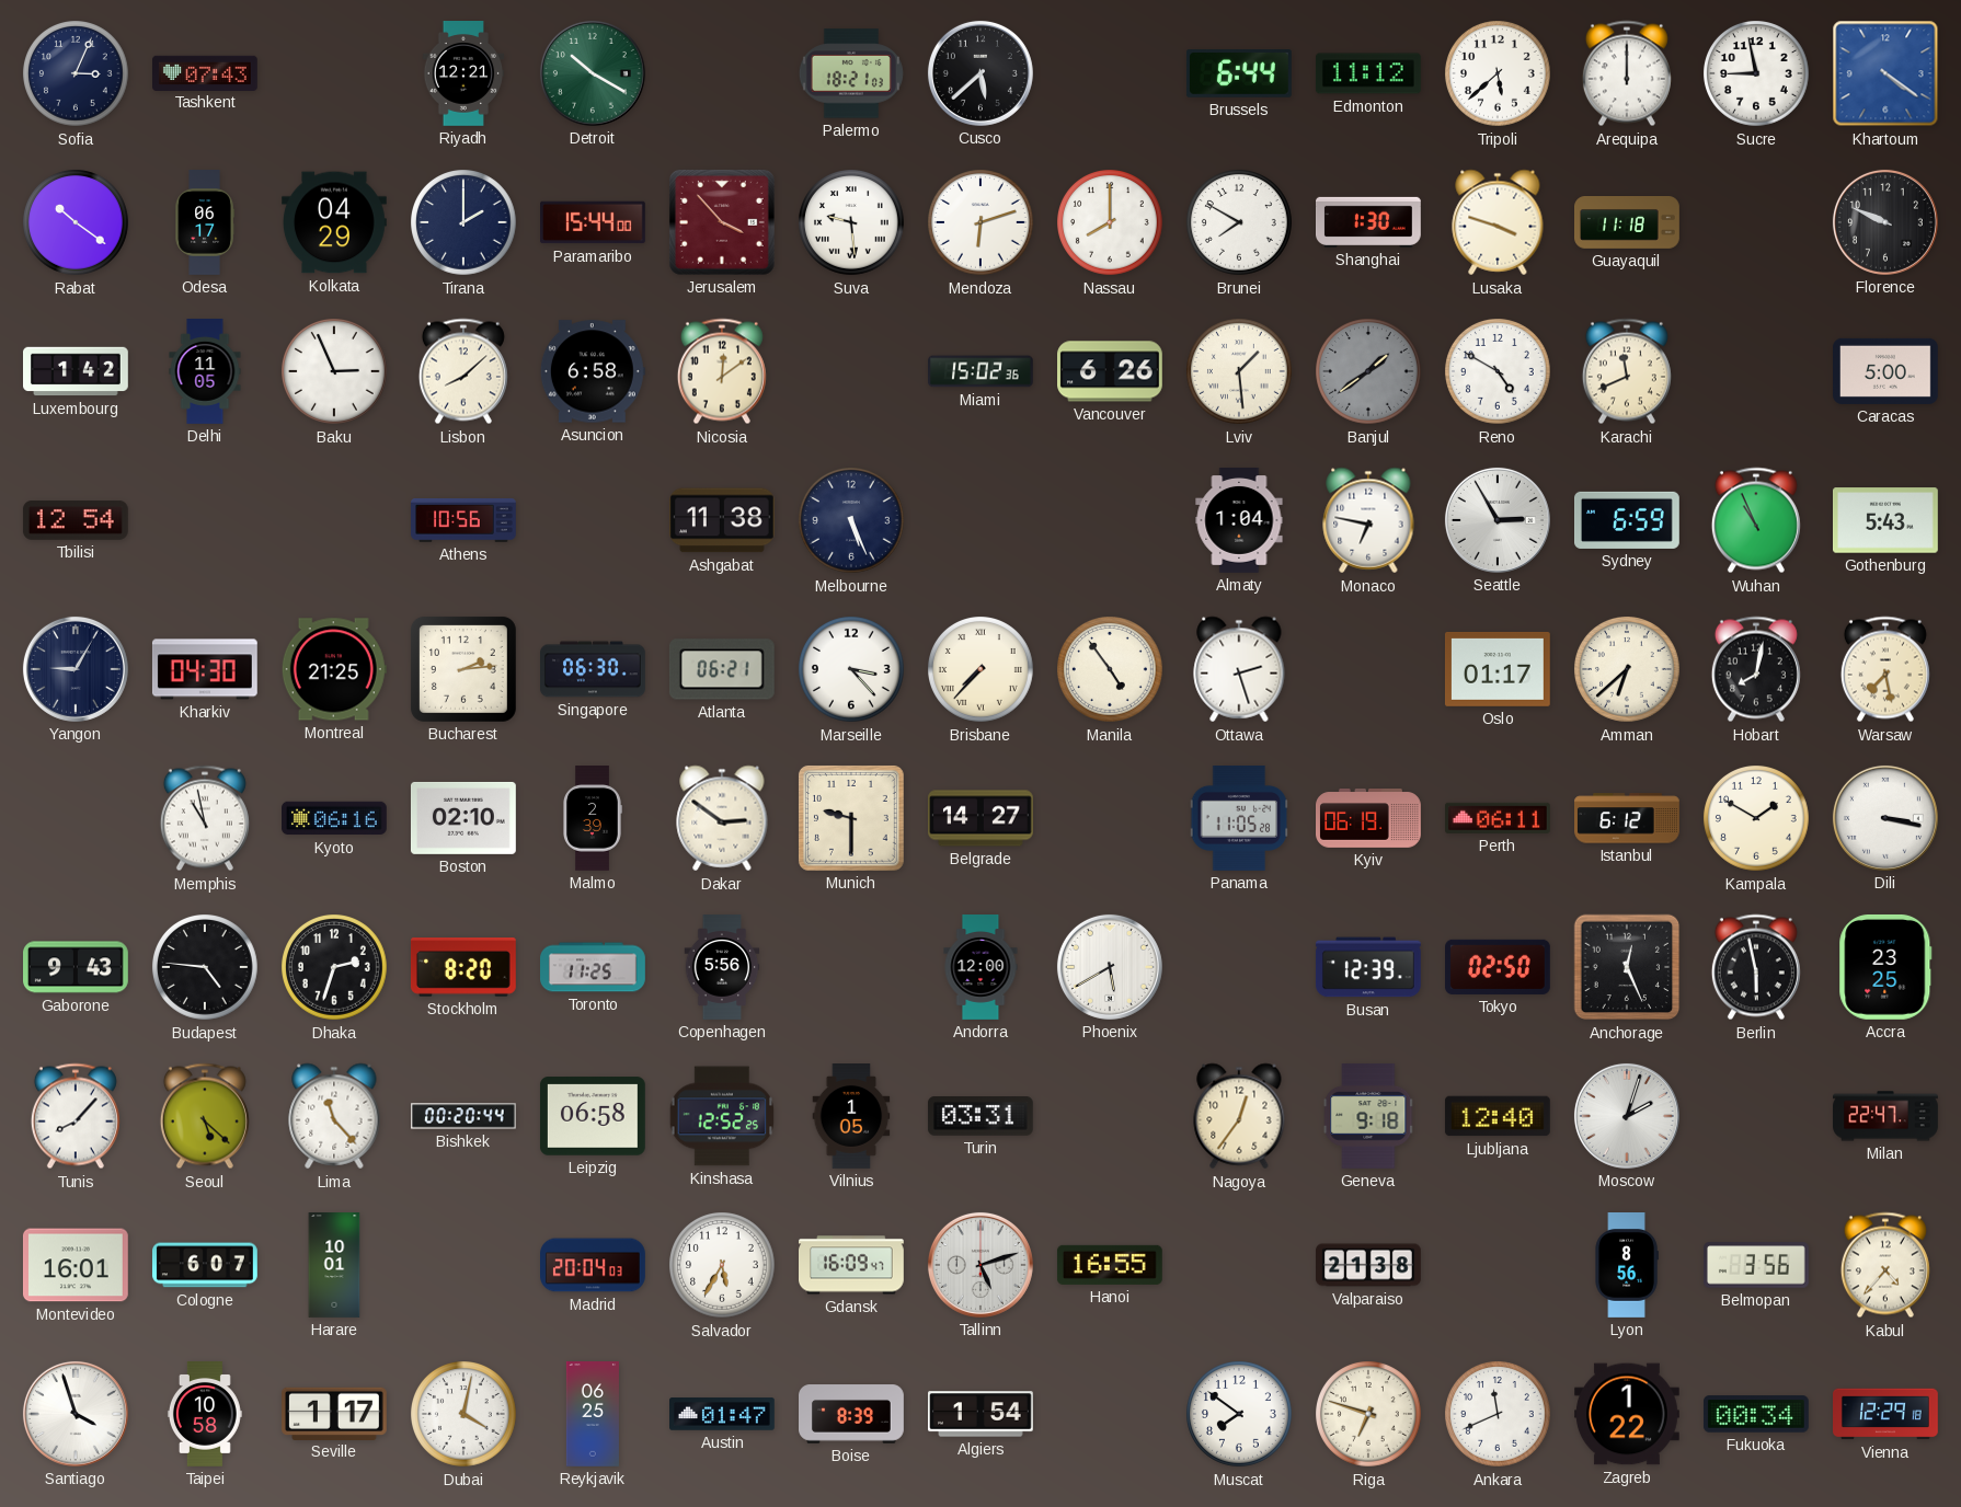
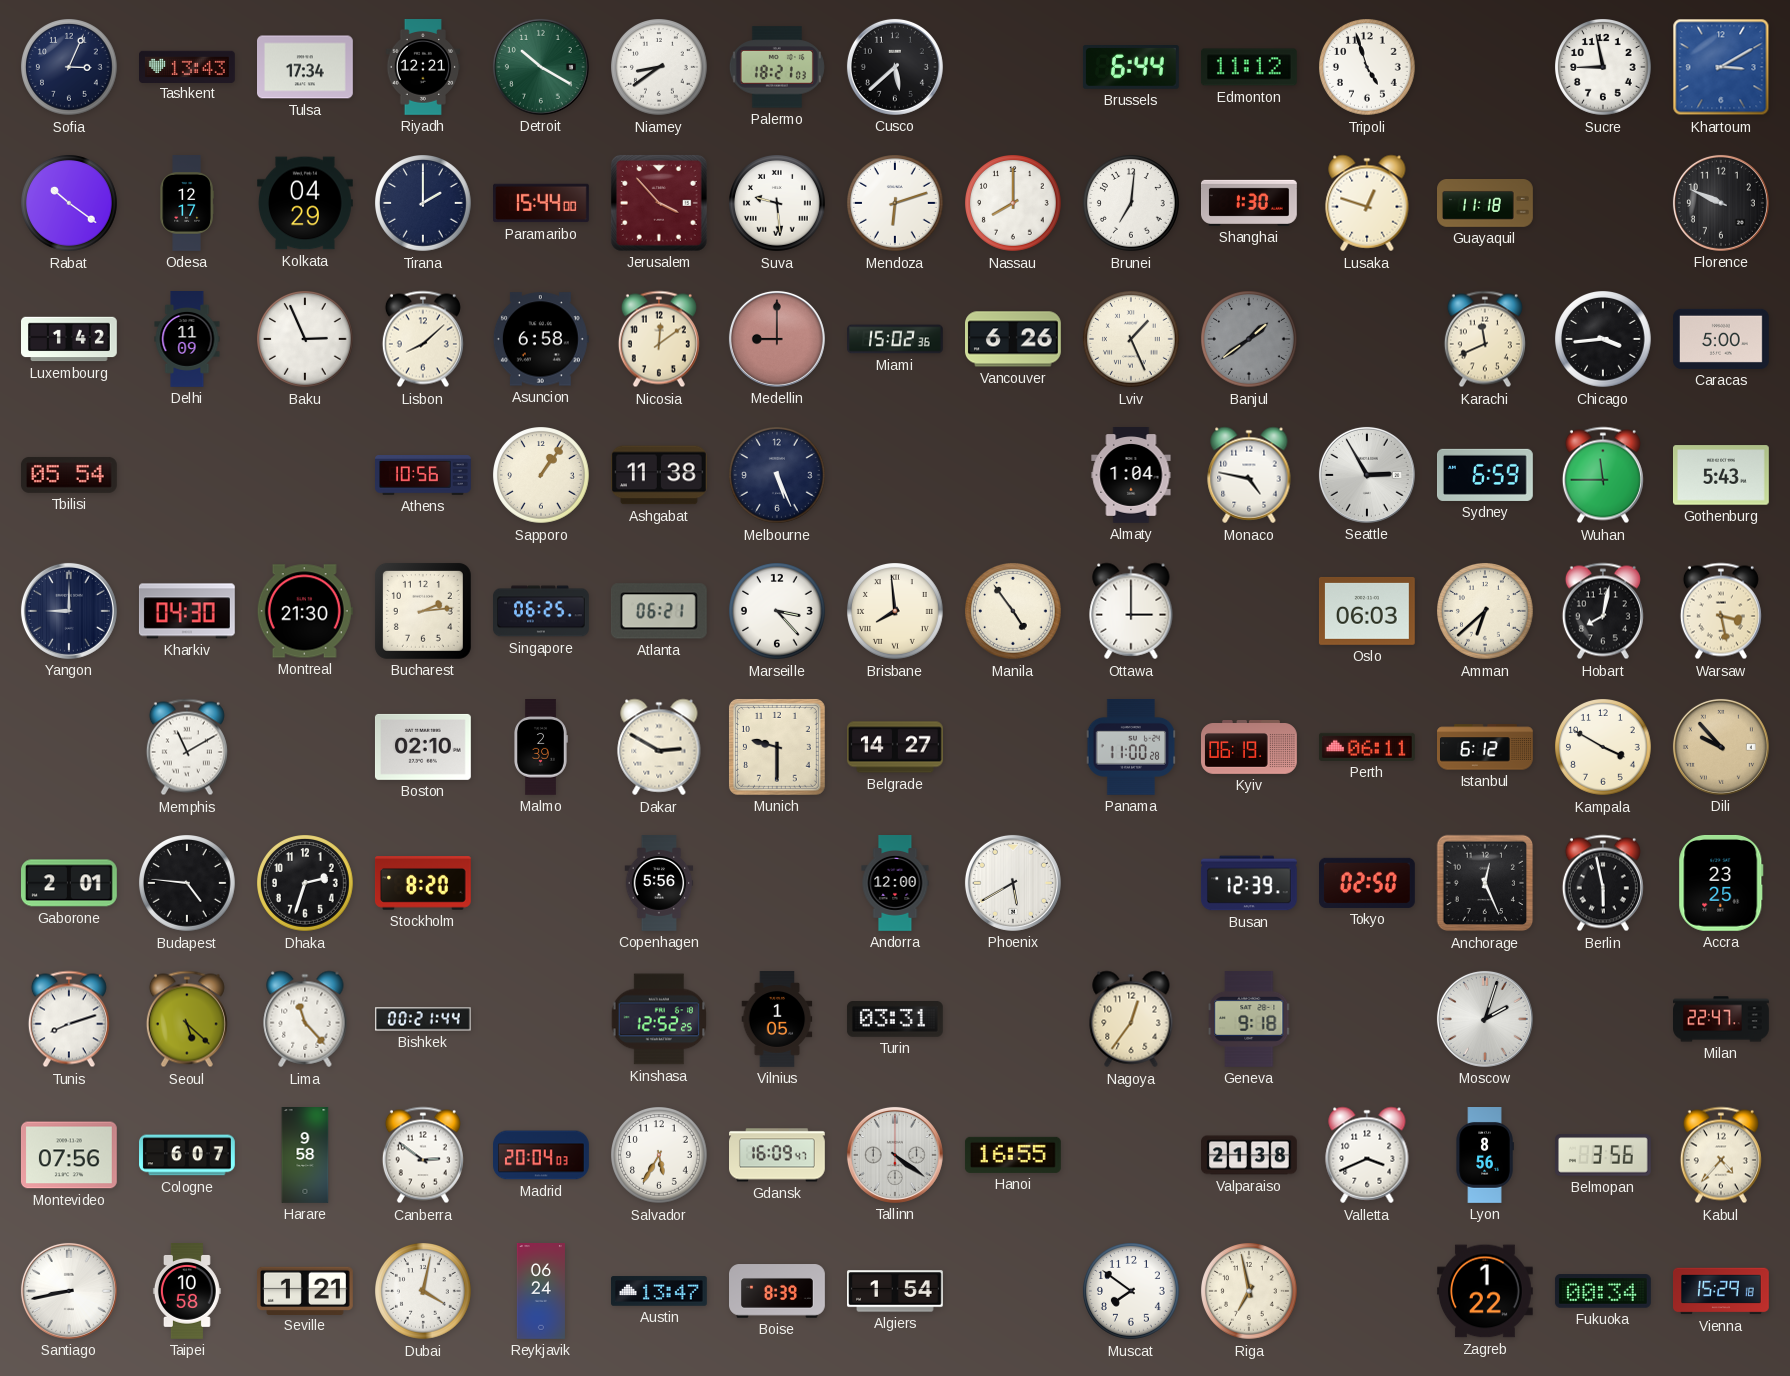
Tashkent: 07:43 -> 13:43
Tulsa: none -> 17:34
Niamey: none -> 8:39
Tripoli: 5:38 -> 4:57
Arequipa: 12:00 -> none
Khartoum: 4:21 -> 3:10
Odesa: 06:17 -> 12:17
Brunei: 7:50 -> 7:01
Lusaka: 3:48 -> 12:48
Delhi: 11:05 -> 11:09
Medellin: none -> 9:00
Lviv: 1:29 -> 1:26
Reno: 4:50 -> none
Chicago: none -> 3:44
Tbilisi: 12:54 -> 05:54
Sapporo: none -> 1:06
Monaco: 6:47 -> 4:47
Wuhan: 10:56 -> 11:45
Yangon: 9:05 -> 9:00
Montreal: 21:25 -> 21:30
Singapore: 06:30 -> 06:25
Brisbane: 7:37 -> 7:59
Ottawa: 2:27 -> 3:00
Oslo: 01:17 -> 06:03
Warsaw: 7:28 -> 3:28
Memphis: 10:58 -> 11:10
Kyoto: 06:16 -> none
Dakar: 2:51 -> 2:50
Panama: 11:05 -> 11:00
Kampala: 1:50 -> 3:50
Dili: 3:17 -> 9:53
Dili dial: white -> champagne
Gaborone: 9:43 -> 2:01
Toronto: 11:25 -> none
Tunis: 8:07 -> 8:12
Bishkek: 00:20 -> 00:21
Leipzig: 06:58 -> none
Ljubljana: 12:40 -> none
Montevideo: 16:01 -> 07:56
Harare: 10:01 -> 9:58
Canberra: none -> 2:51
Tallinn: 5:12 -> 4:21
Valletta: none -> 3:41
Santiago: 3:57 -> 8:43
Seville: 1:17 -> 1:21
Reykjavik: 06:25 -> 06:24
Austin: 01:47 -> 13:47
Riga: 6:48 -> 6:58
Ankara: 11:41 -> none
Vienna: 12:29 -> 15:29
